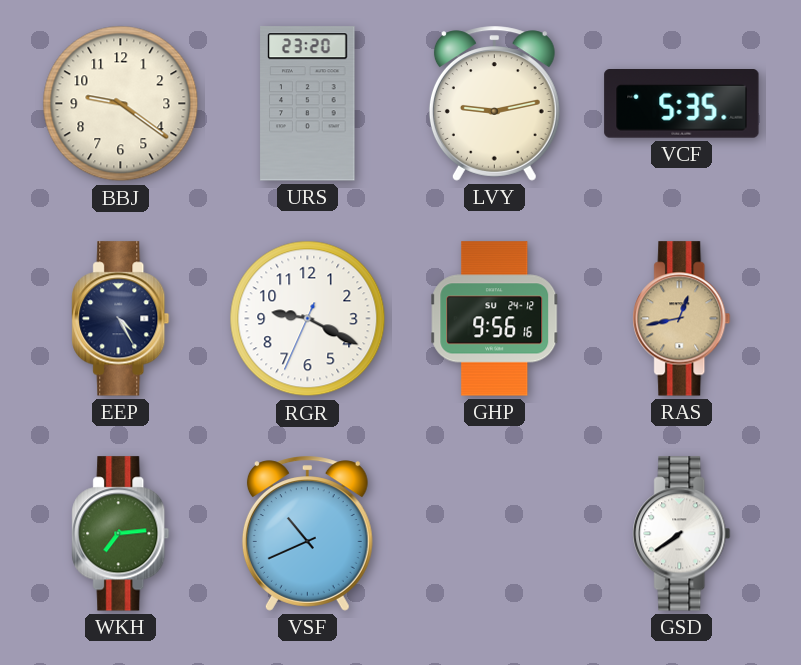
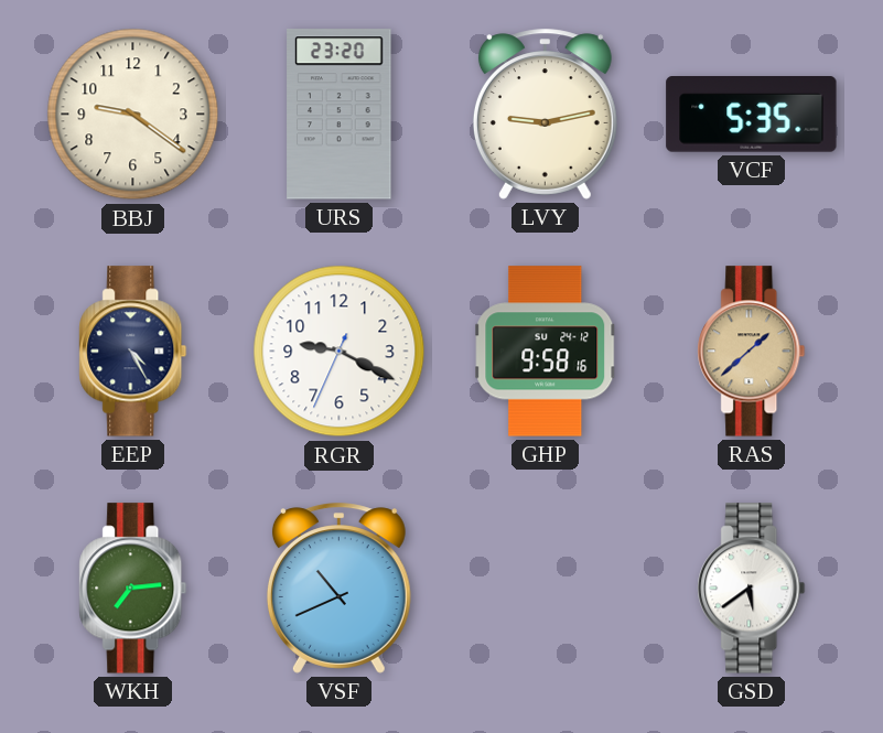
GHP: 9:56 -> 9:58
RAS: 12:43 -> 1:38
GSD: 7:39 -> 5:39
